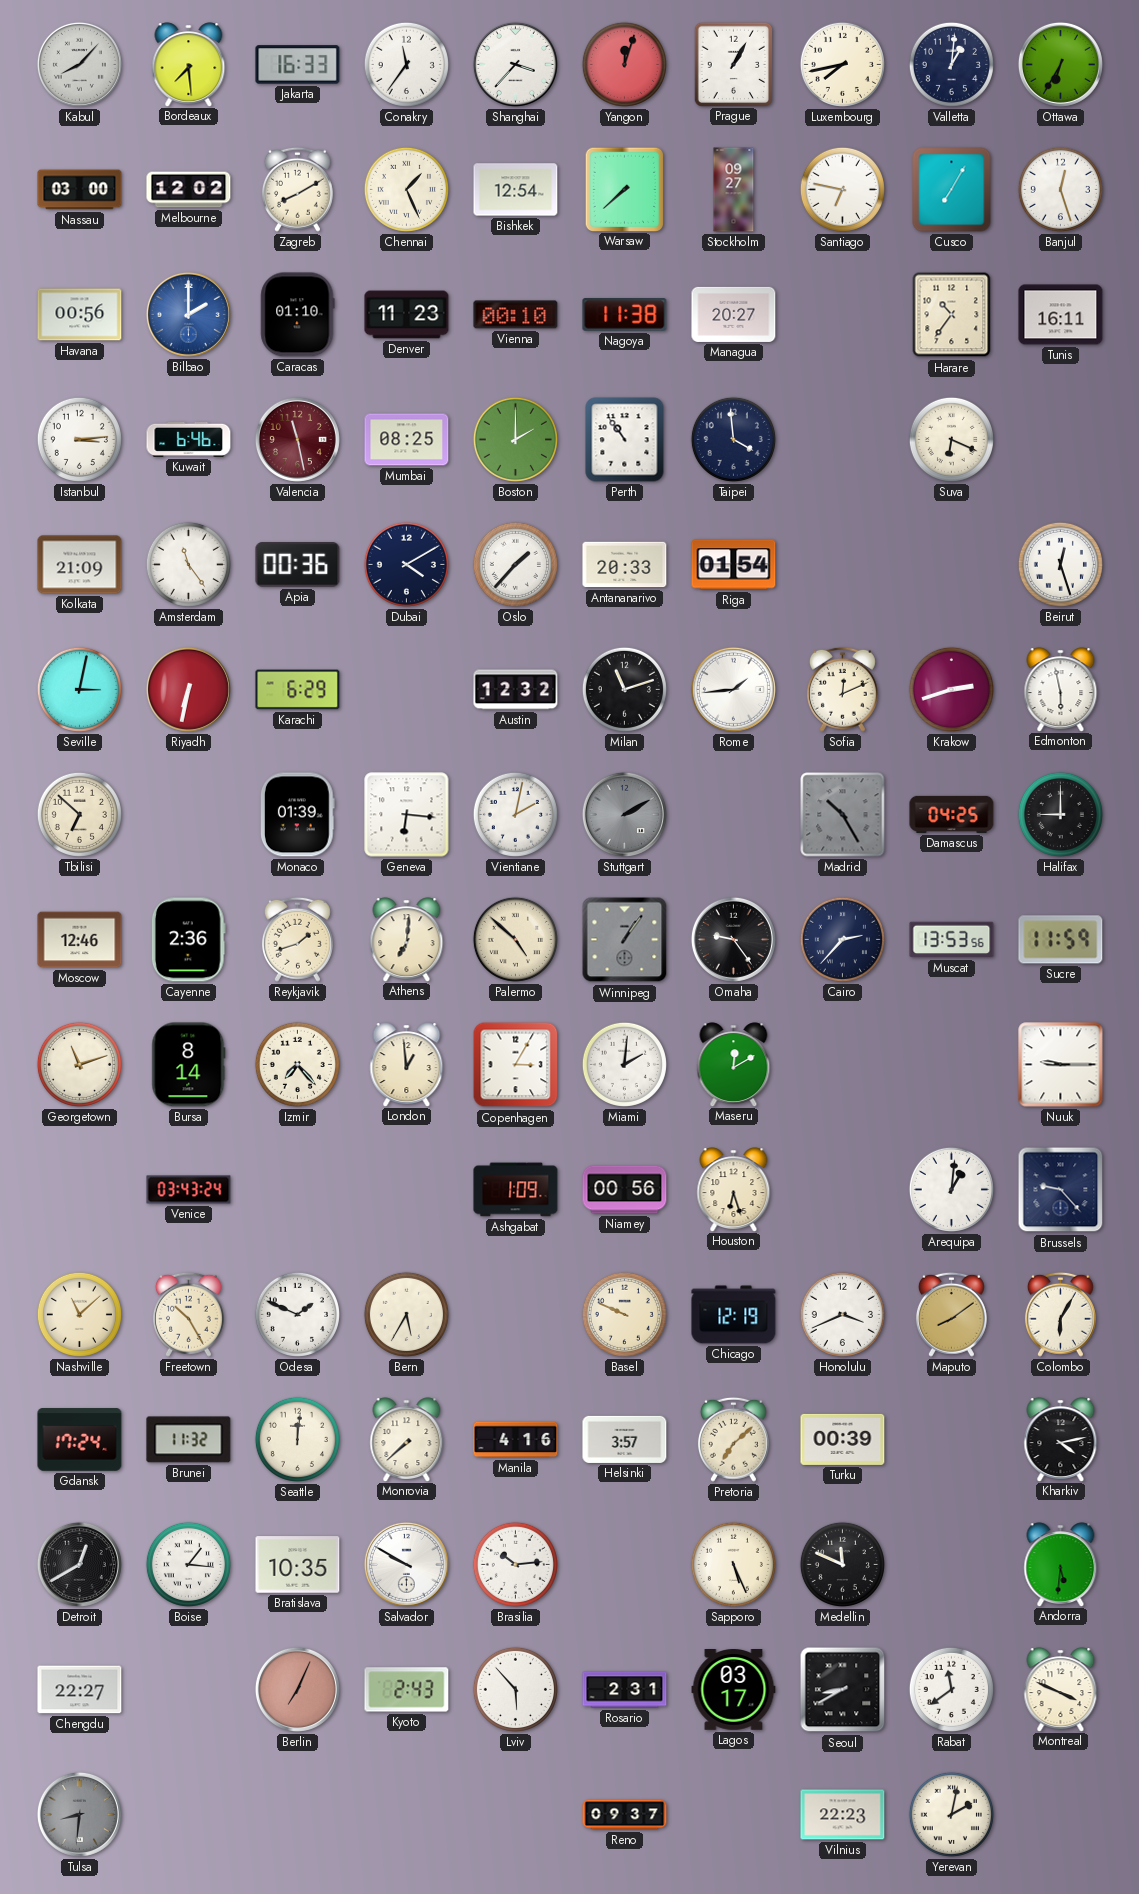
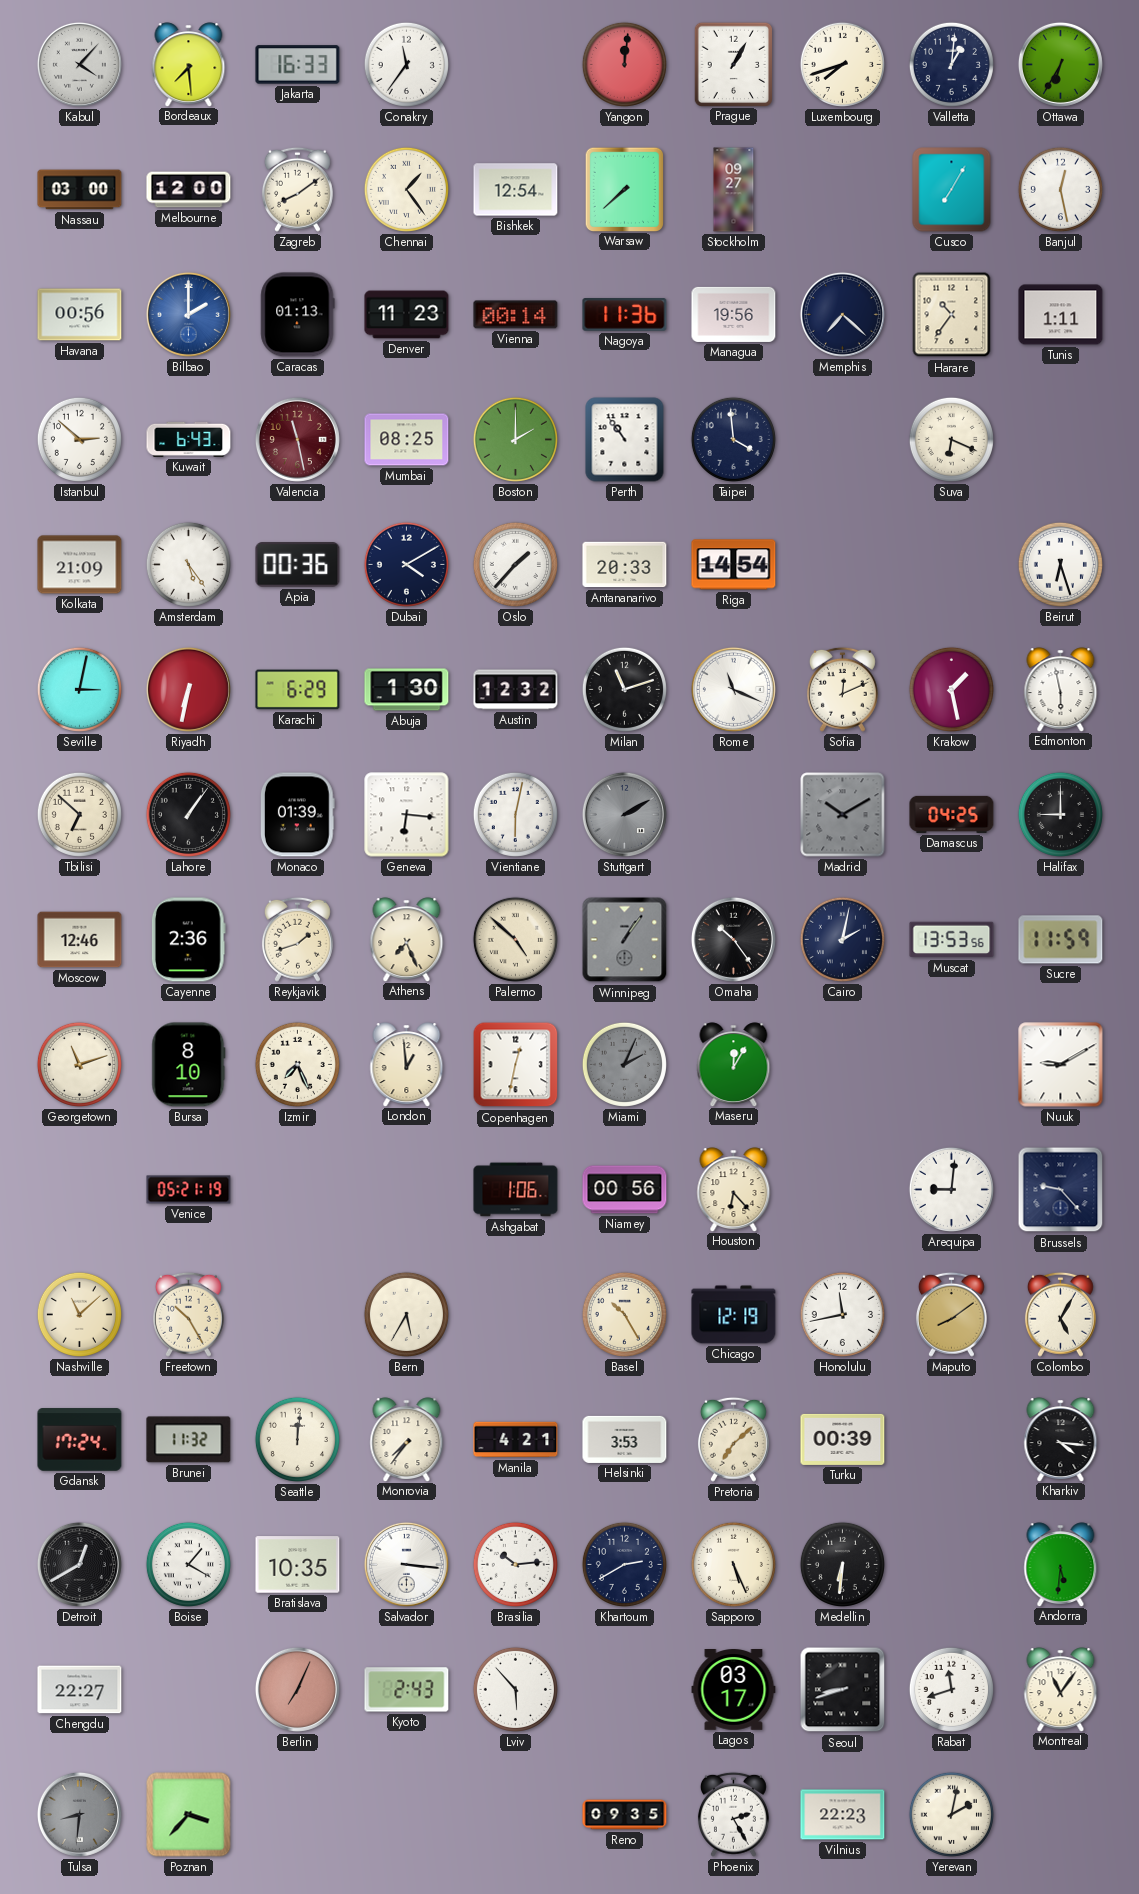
Kabul: 8:07 -> 4:07
Shanghai: 3:37 -> none
Yangon: 12:03 -> 12:01
Luxembourg: 7:43 -> 7:42
Melbourne: 12:02 -> 12:00
Zagreb: 8:10 -> 8:09
Chennai: 1:26 -> 1:24
Santiago: 6:47 -> none
Banjul: 12:27 -> 12:28
Caracas: 01:10 -> 01:13
Vienna: 00:10 -> 00:14
Nagoya: 11:38 -> 11:36
Managua: 20:27 -> 19:56
Memphis: none -> 7:22
Tunis: 16:11 -> 1:11
Istanbul: 3:14 -> 2:52
Kuwait: 6:46 -> 6:43
Amsterdam: 11:24 -> 5:24
Riga: 01:54 -> 14:54
Beirut: 12:27 -> 6:27
Abuja: none -> 1:30
Rome: 1:44 -> 11:19
Krakow: 2:42 -> 1:28
Lahore: none -> 1:06
Vientiane: 2:02 -> 6:02
Madrid: 10:25 -> 10:10
Athens: 7:01 -> 7:26
Omaha: 9:24 -> 10:24
Cairo: 2:37 -> 2:02
Bursa: 8:14 -> 8:10
Izmir: 7:23 -> 7:26
Copenhagen: 3:05 -> 12:32
Miami: 2:01 -> 2:04
Miami dial: white -> grey
Maseru: 12:10 -> 12:05
Nuuk: 9:15 -> 9:10
Venice: 03:43 -> 05:21
Ashgabat: 1:09 -> 1:06
Houston: 6:27 -> 6:23
Arequipa: 1:01 -> 9:01
Odesa: 1:49 -> none
Basel: 9:49 -> 10:25
Honolulu: 3:41 -> 11:43
Colombo: 6:05 -> 5:05
Monrovia: 7:38 -> 7:36
Manila: 4:16 -> 4:21
Helsinki: 3:57 -> 3:53
Kharkiv: 4:13 -> 4:16
Boise: 1:16 -> 1:20
Salvador: 9:50 -> 3:16
Khartoum: none -> 2:40
Medellin: 11:49 -> 6:31
Rosario: 2:31 -> none
Seoul: 8:40 -> 8:42
Rabat: 11:39 -> 11:42
Montreal: 3:49 -> 11:06
Poznan: none -> 3:37
Reno: 09:37 -> 09:35
Phoenix: none -> 2:25
